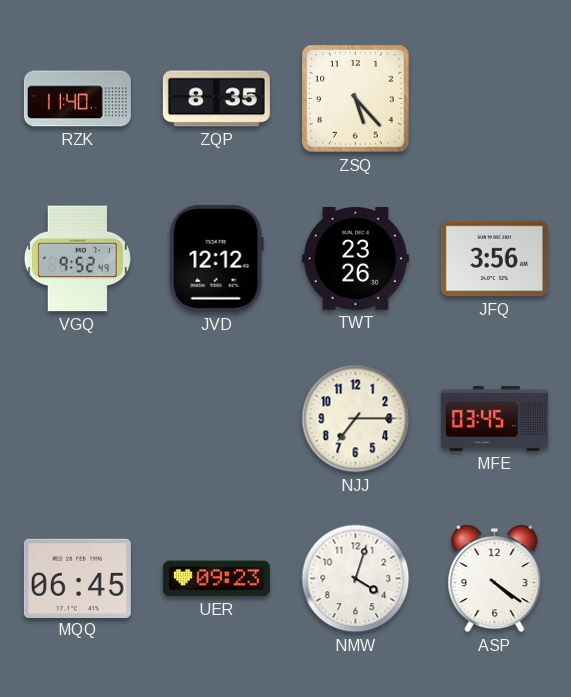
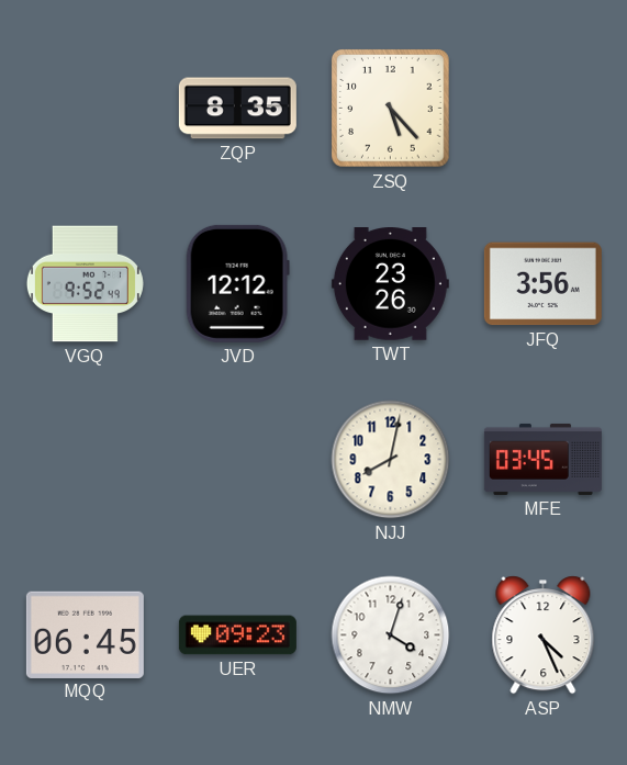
RZK: 11:40 -> none
NJJ: 7:15 -> 8:02
ASP: 4:21 -> 4:26
